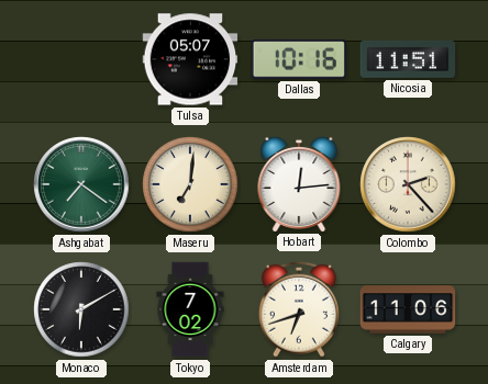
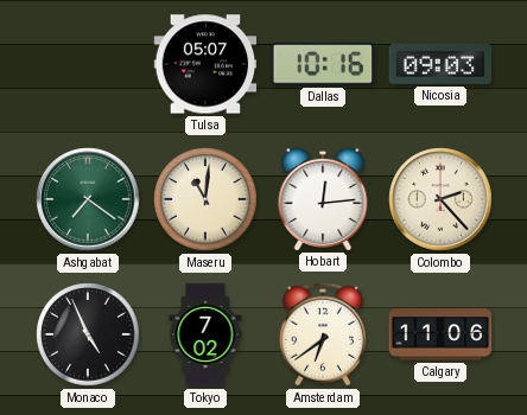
Nicosia: 11:51 -> 09:03
Maseru: 7:01 -> 11:01
Monaco: 6:10 -> 4:56
Amsterdam: 6:42 -> 6:39
